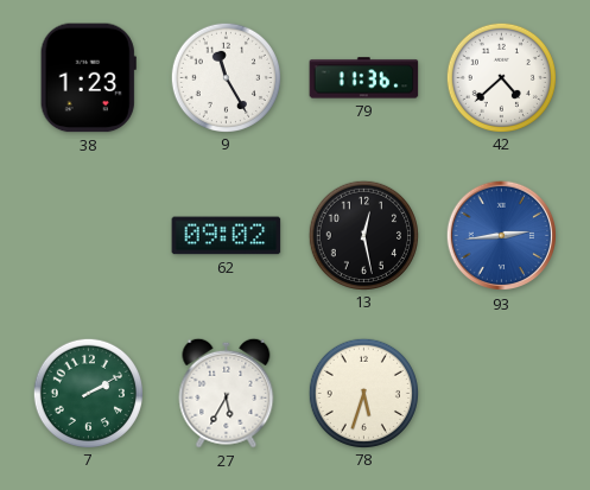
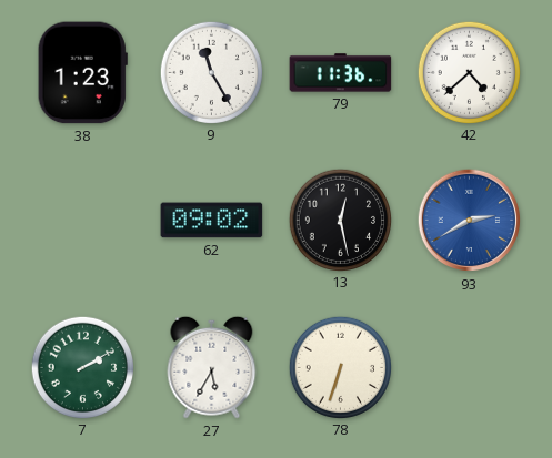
93: 2:44 -> 2:40
78: 5:33 -> 6:33
